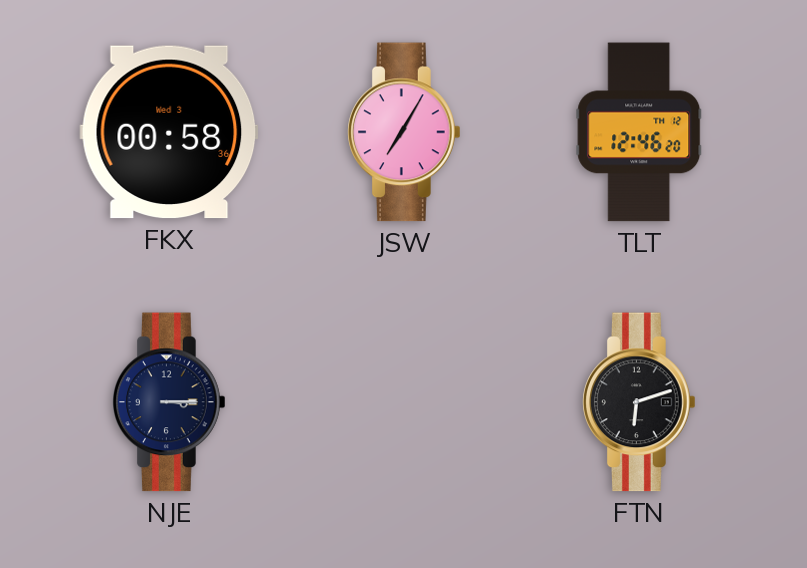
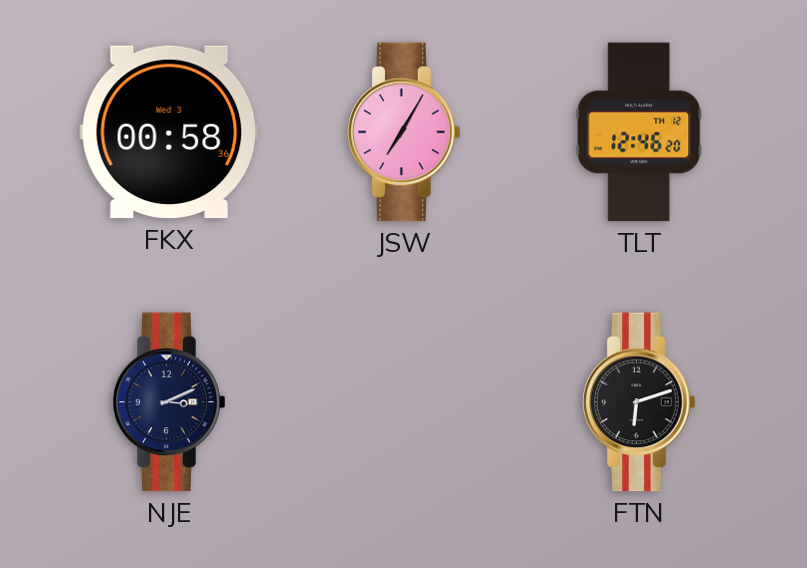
NJE: 3:15 -> 3:11
